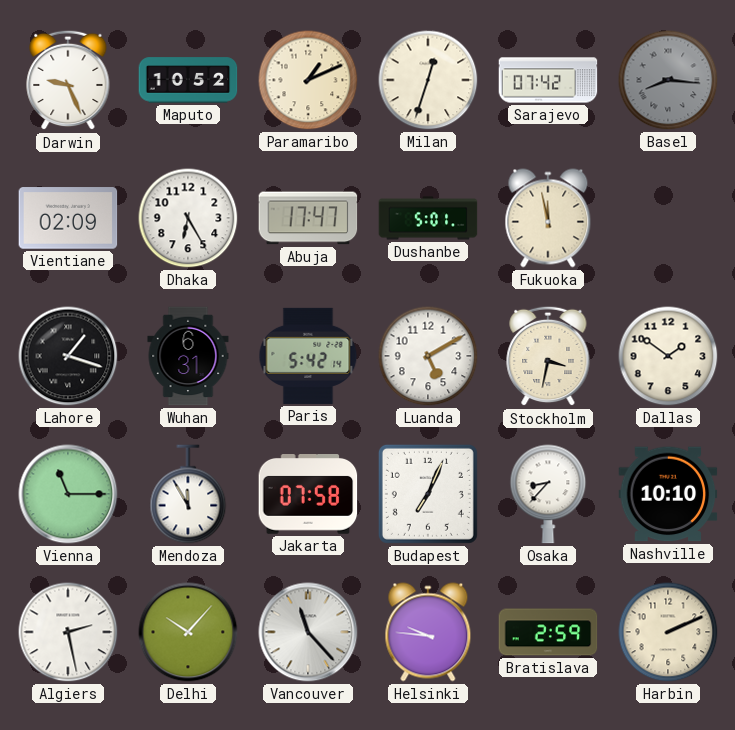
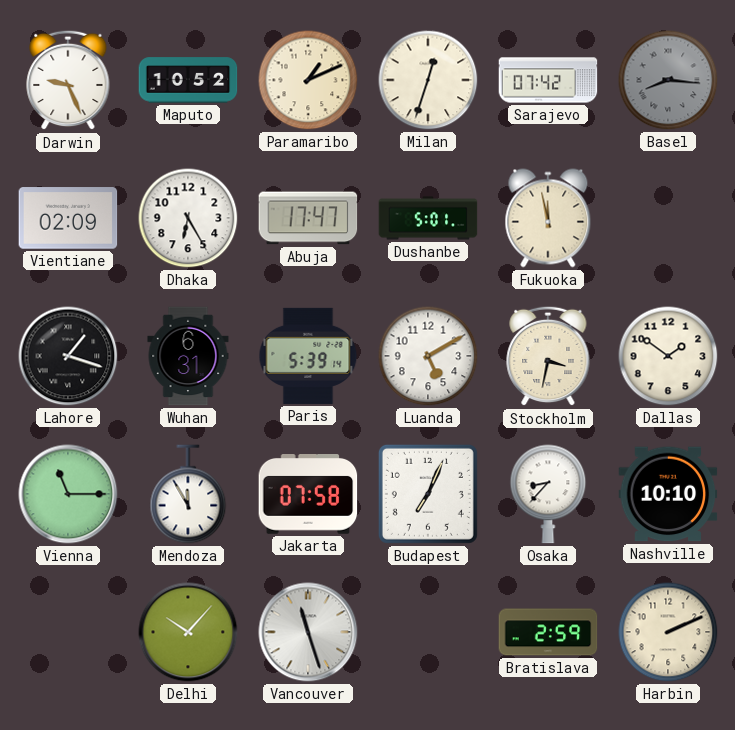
Paris: 5:42 -> 5:39
Algiers: 2:28 -> none
Vancouver: 11:23 -> 11:27
Helsinki: 9:46 -> none
